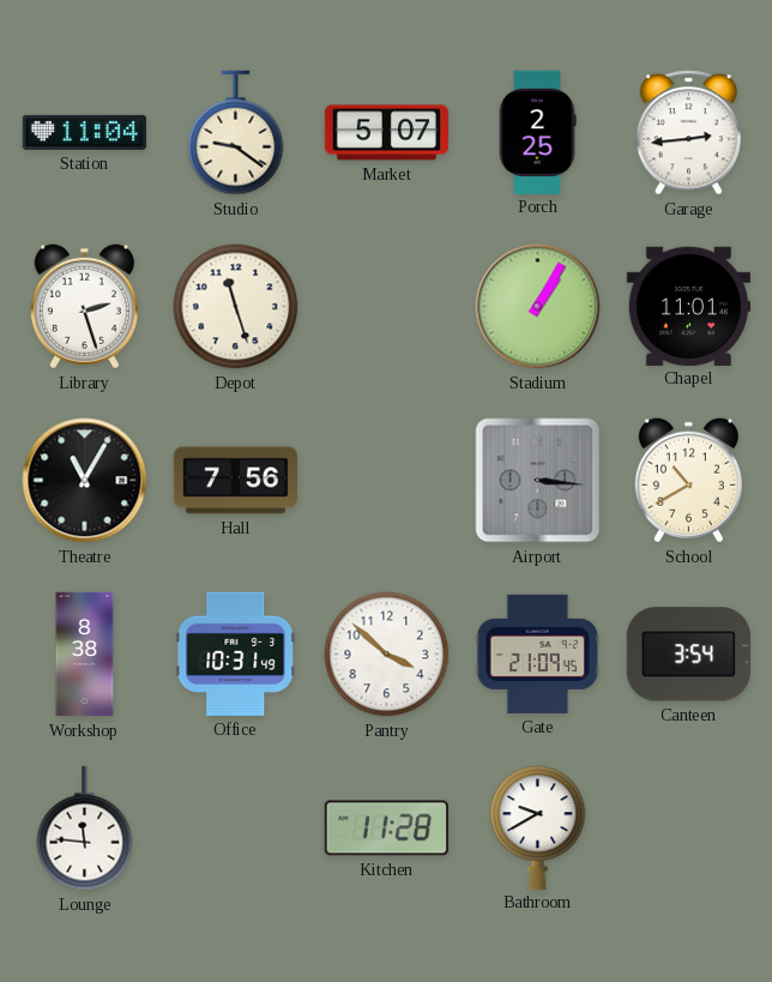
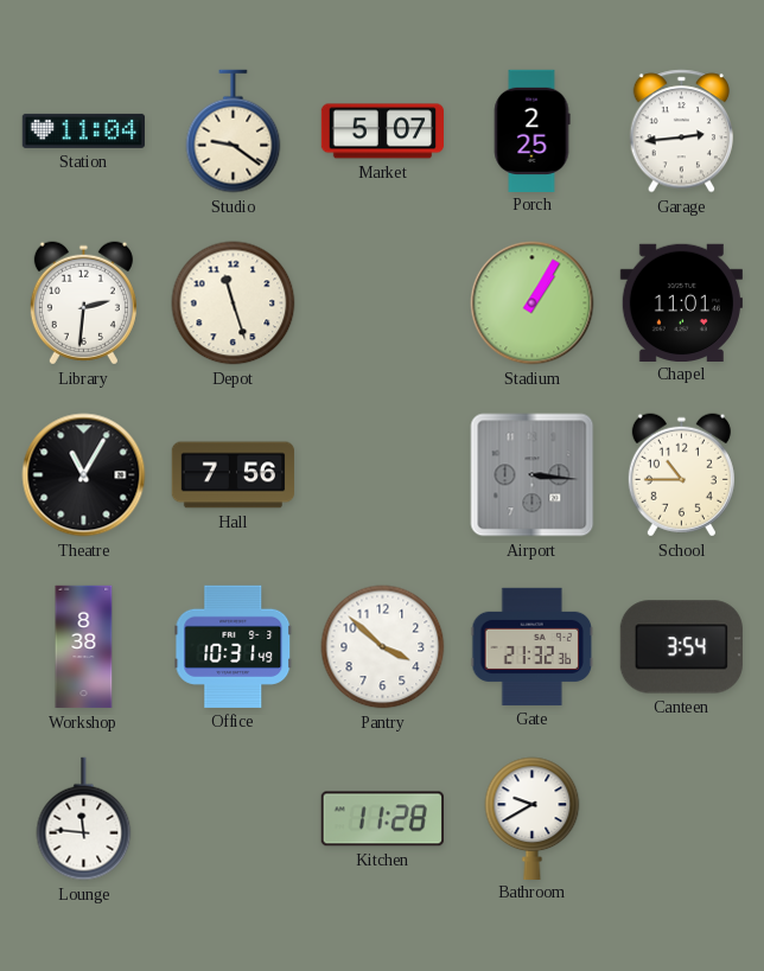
Library: 2:27 -> 2:31
School: 10:40 -> 10:45
Gate: 21:09 -> 21:32
